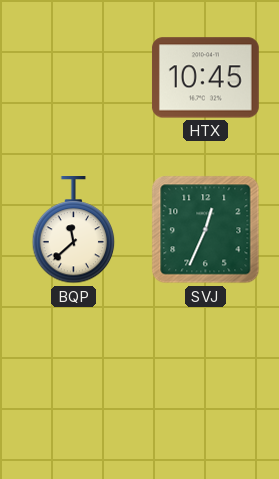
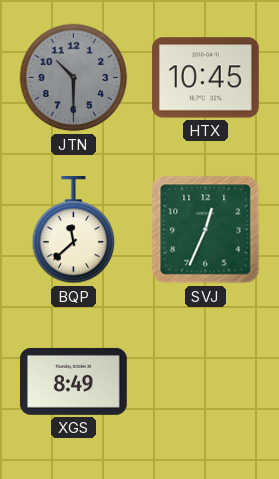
JTN: none -> 10:30
XGS: none -> 8:49
